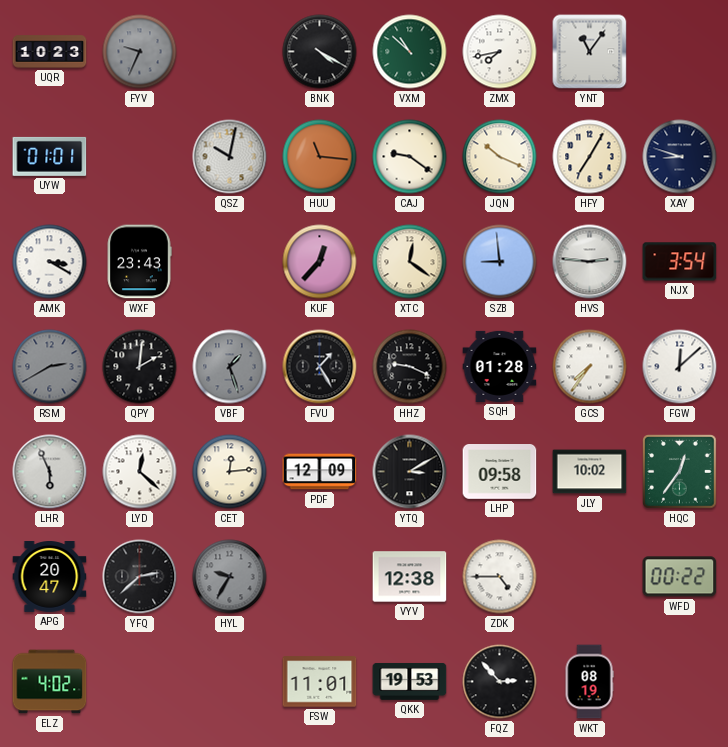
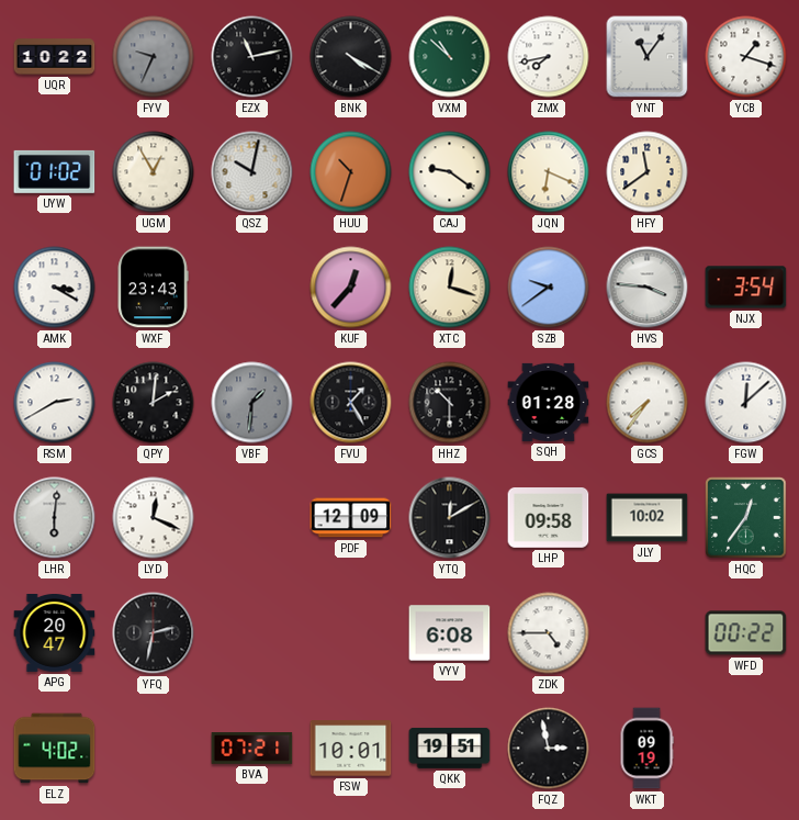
UQR: 10:23 -> 10:22
EZX: none -> 11:13
YCB: none -> 1:18
UYW: 01:01 -> 01:02
UGM: none -> 12:55
HUU: 11:16 -> 10:33
JQN: 10:19 -> 6:19
HFY: 7:05 -> 11:39
XAY: 8:48 -> none
XTC: 12:21 -> 12:18
SZB: 8:59 -> 9:39
HVS: 2:46 -> 3:46
RSM dial: grey -> white
VBF: 1:27 -> 1:31
HHZ: 9:19 -> 10:30
LHR: 5:56 -> 6:01
LYD: 12:22 -> 12:19
CET: 12:14 -> none
YTQ: 3:10 -> 12:10
YFQ: 2:38 -> 2:32
HYL: 9:35 -> none
VYV: 12:38 -> 6:08
BVA: none -> 07:21
FSW: 11:01 -> 10:01
QKK: 19:53 -> 19:51
FQZ: 2:53 -> 2:58
WKT: 08:19 -> 09:19
